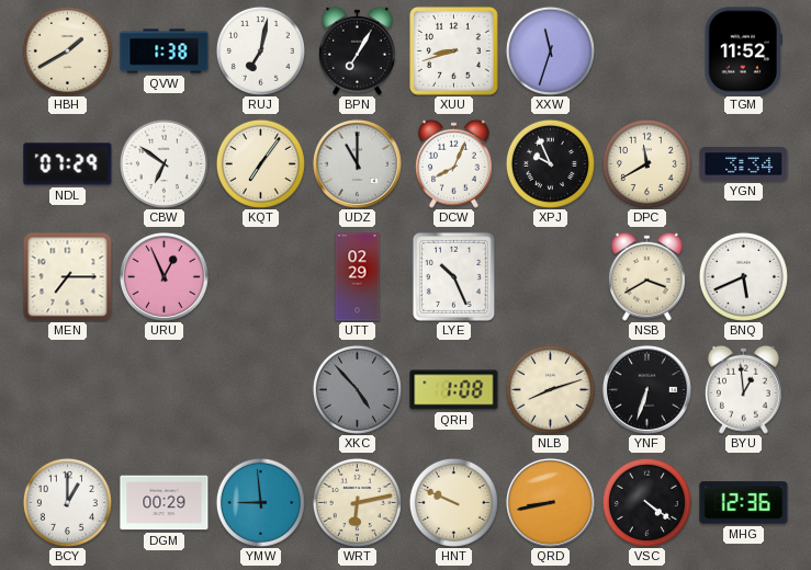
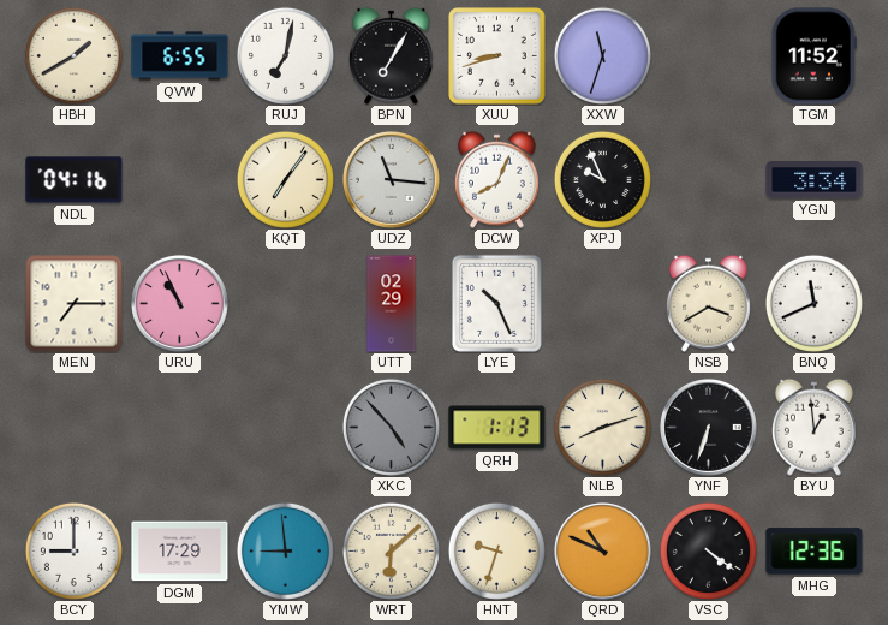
QVW: 1:38 -> 6:55
NDL: 07:29 -> 04:16
CBW: 6:51 -> none
UDZ: 11:00 -> 11:16
DPC: 11:40 -> none
URU: 12:56 -> 10:56
BNQ: 5:41 -> 11:41
QRH: 1:08 -> 1:13
BCY: 1:00 -> 9:00
DGM: 00:29 -> 17:29
WRT: 6:13 -> 6:08
HNT: 9:49 -> 9:33
QRD: 8:43 -> 10:49
